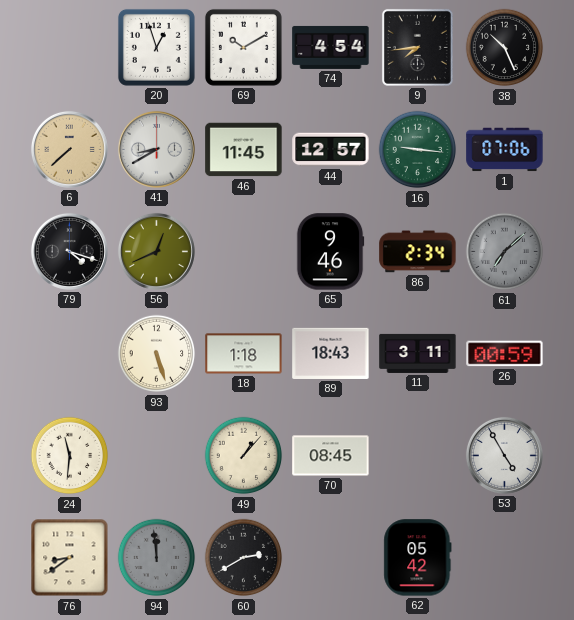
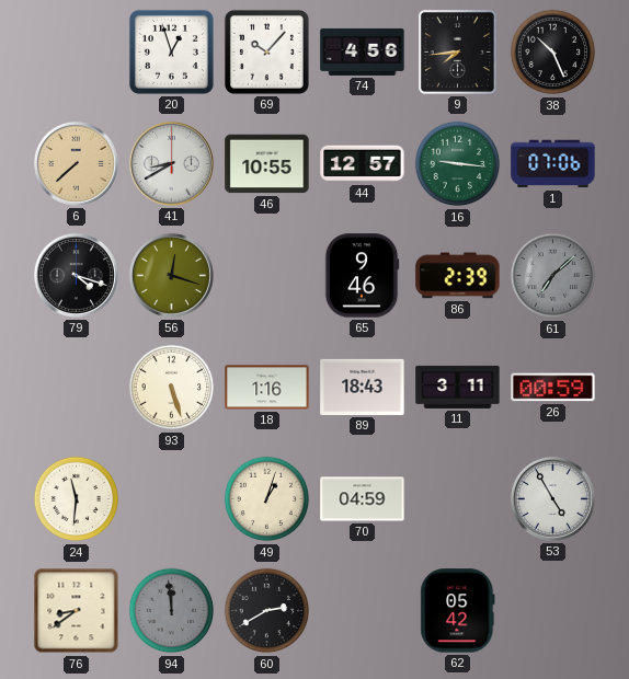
69: 10:10 -> 10:07
74: 4:54 -> 4:56
46: 11:45 -> 10:55
56: 12:41 -> 12:18
86: 2:34 -> 2:39
18: 1:18 -> 1:16
49: 1:07 -> 1:03
70: 08:45 -> 04:59
